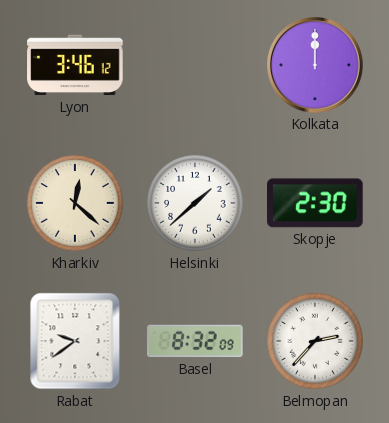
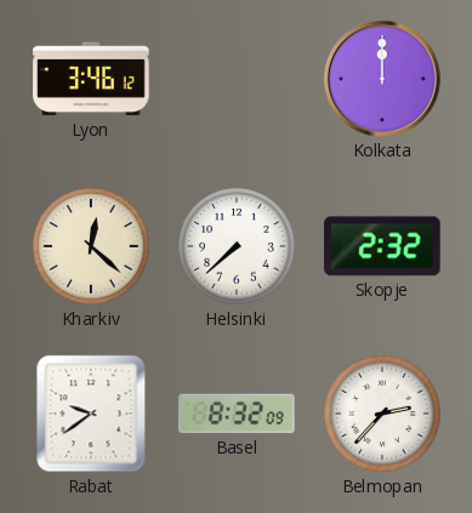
Helsinki: 1:38 -> 7:38
Skopje: 2:30 -> 2:32
